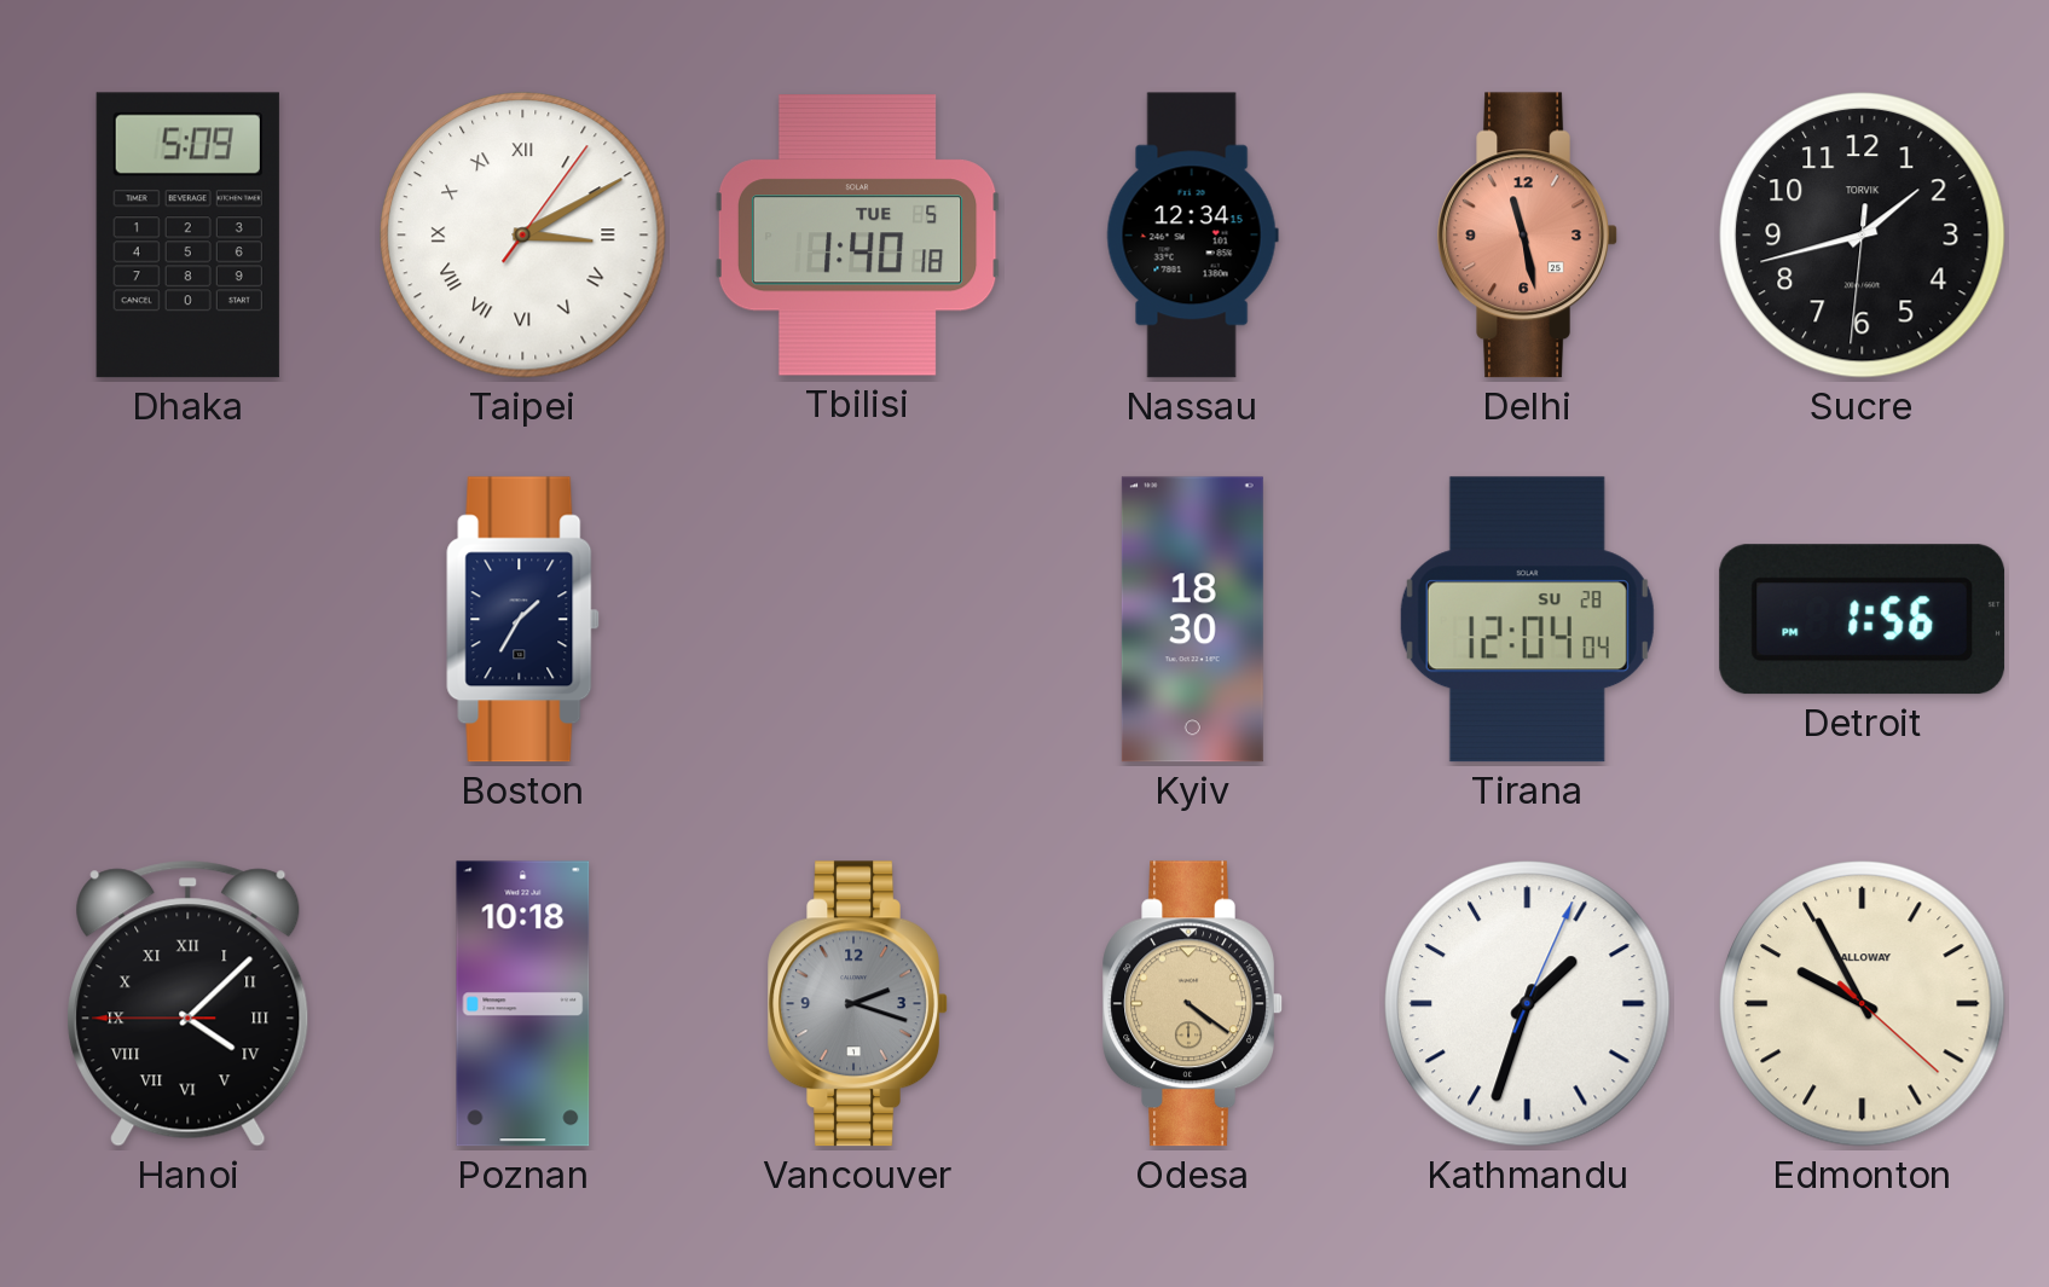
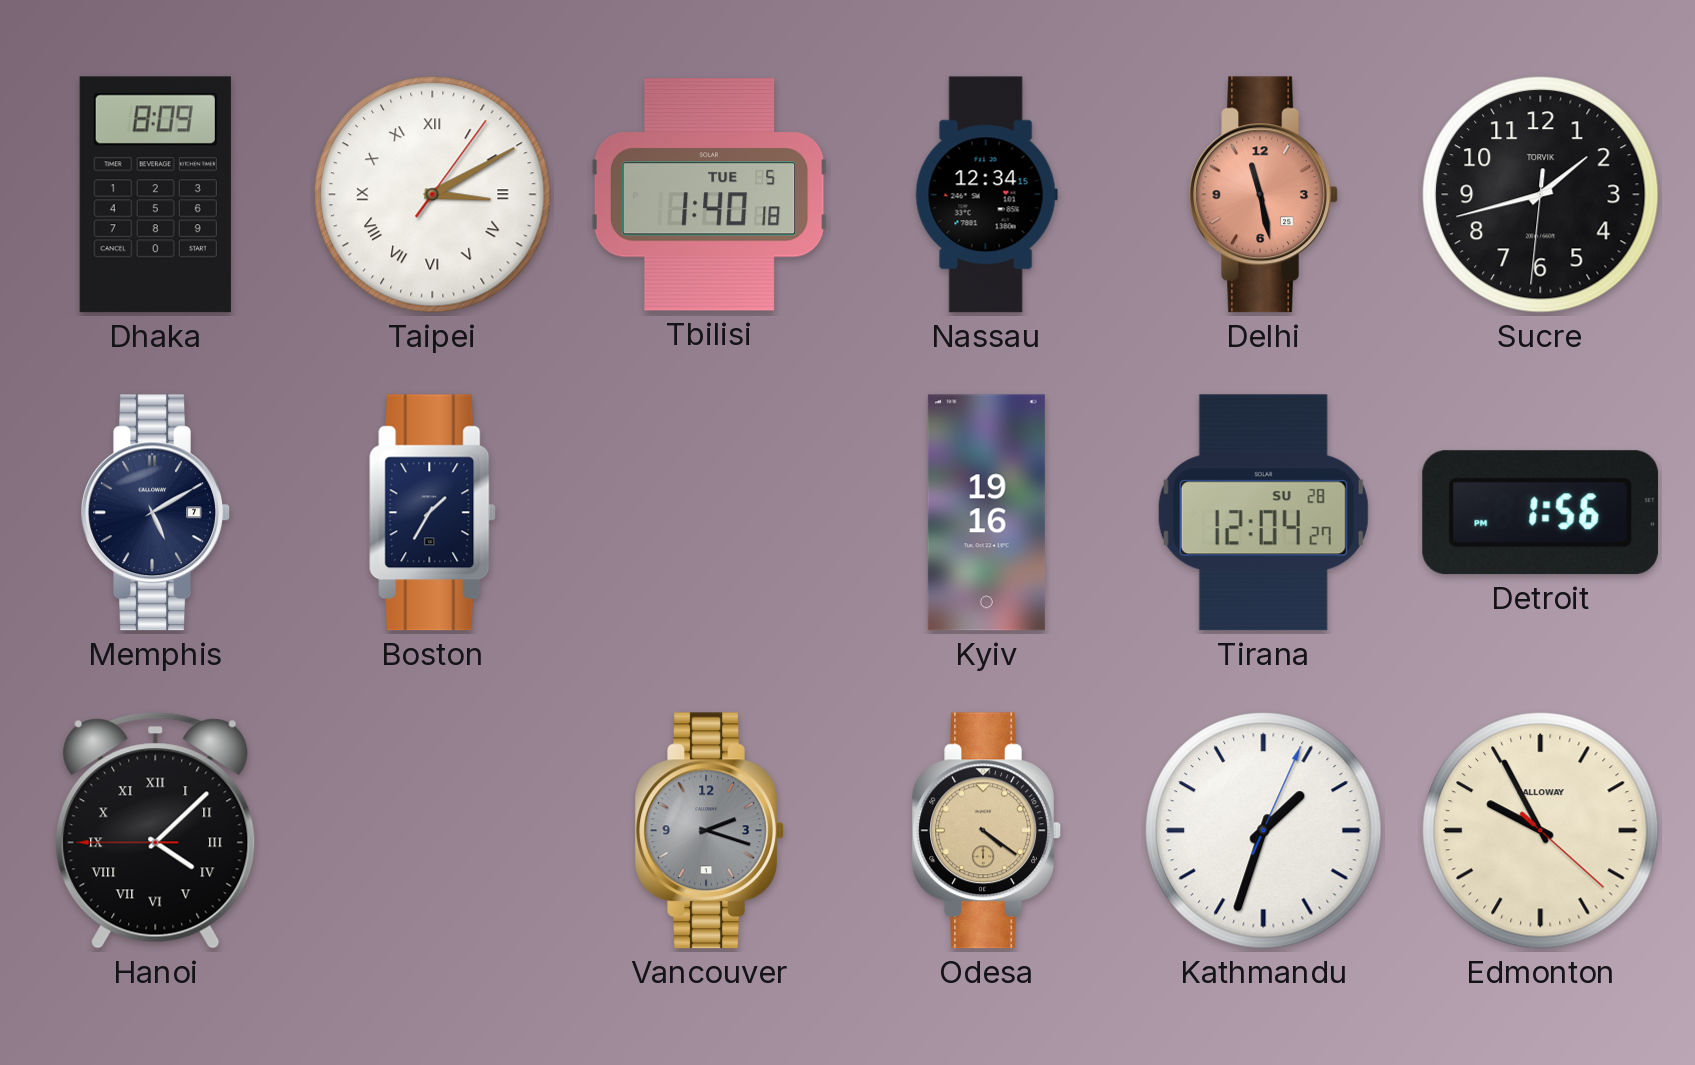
Dhaka: 5:09 -> 8:09
Memphis: none -> 5:10
Kyiv: 18:30 -> 19:16
Tirana: 12:04:04 -> 12:04:27
Poznan: 10:18 -> none
